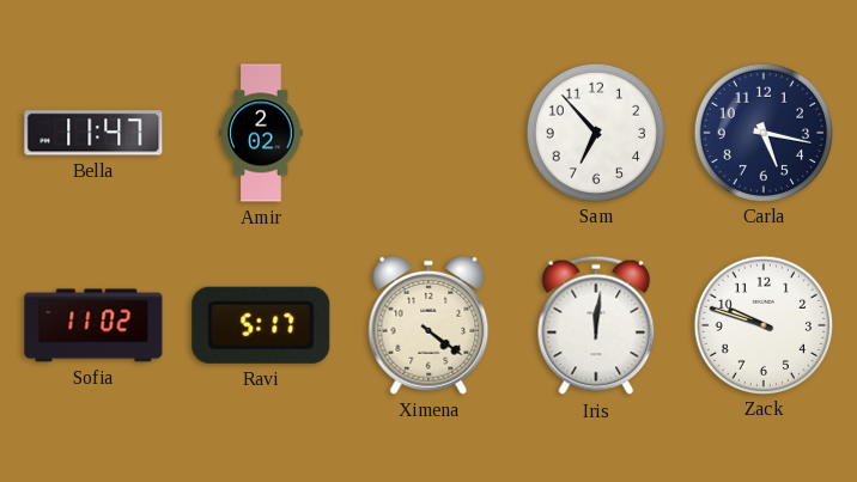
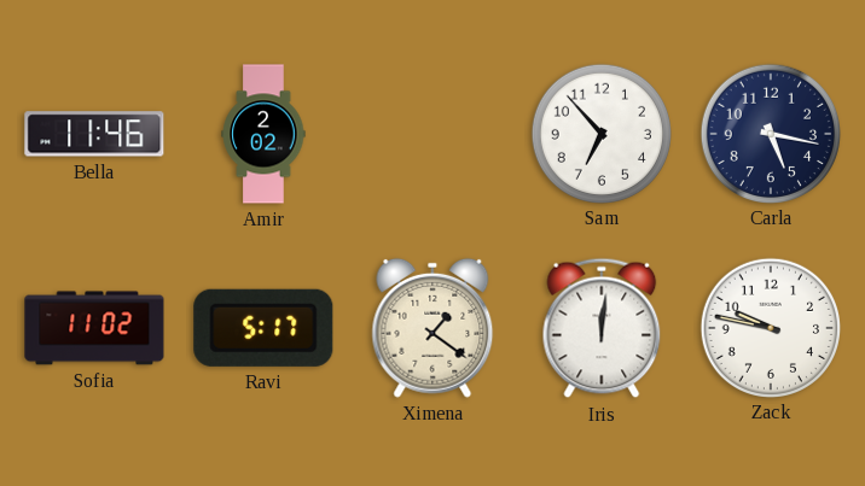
Bella: 11:47 -> 11:46
Ximena: 4:21 -> 1:21
Zack: 9:48 -> 9:47
